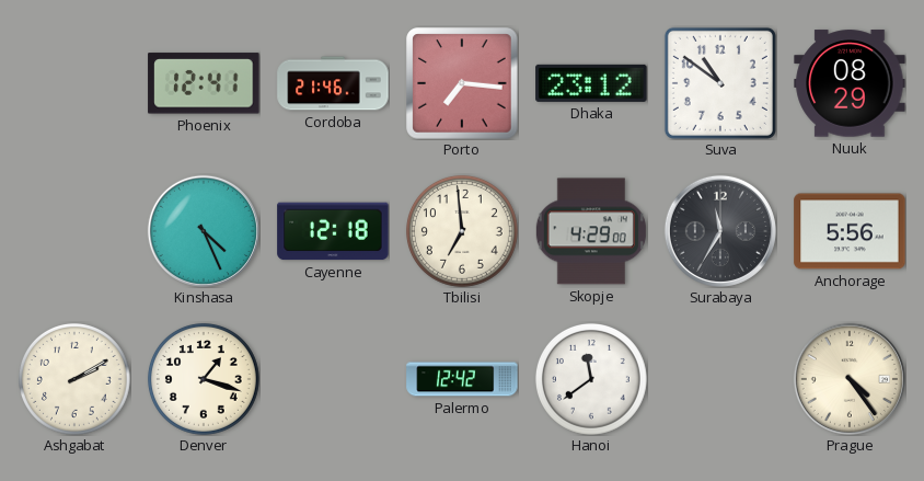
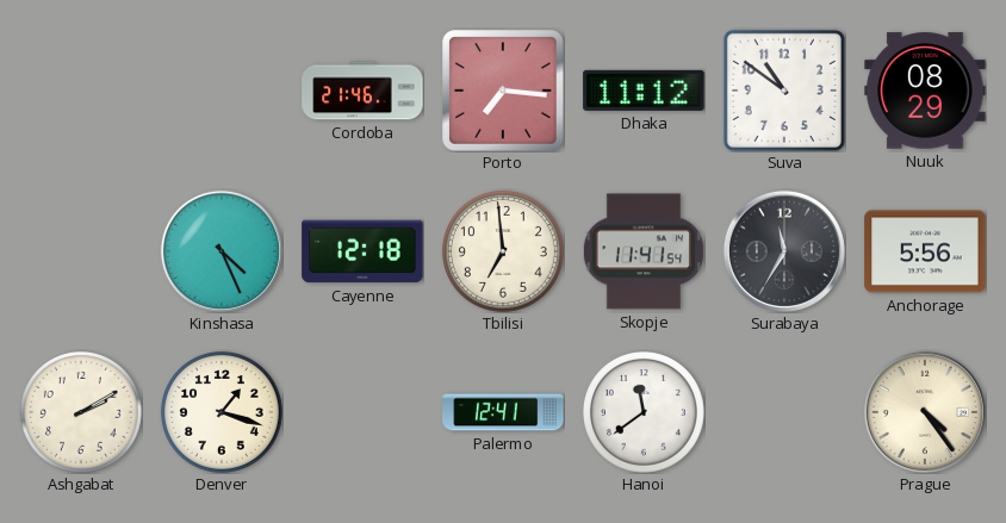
Phoenix: 12:41 -> none
Dhaka: 23:12 -> 11:12
Skopje: 4:29 -> 11:41
Palermo: 12:42 -> 12:41
